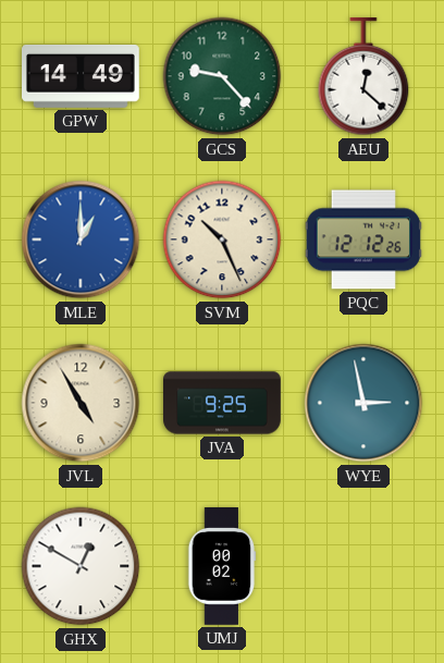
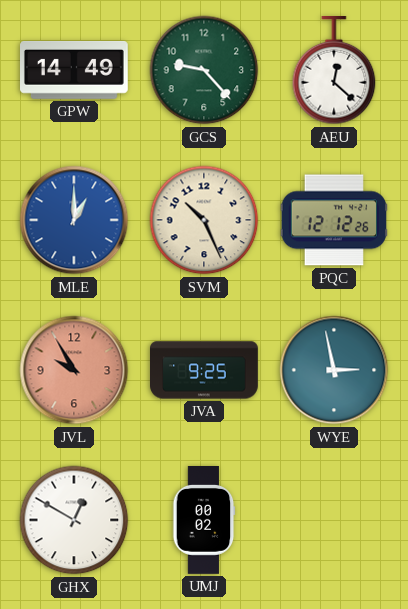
JVL: 4:55 -> 9:55
JVL dial: cream -> salmon
